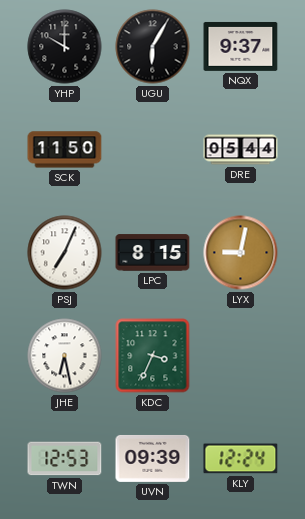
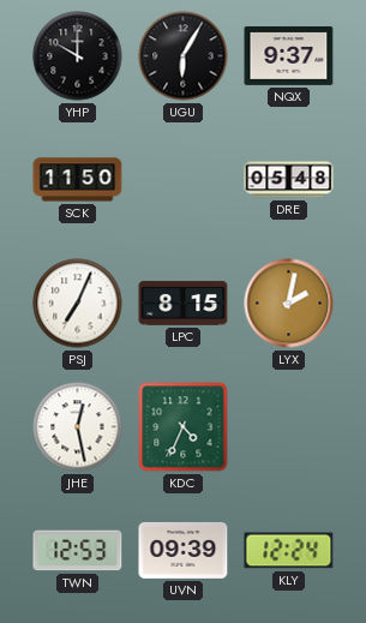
DRE: 05:44 -> 05:48
LYX: 9:02 -> 2:02
JHE: 6:28 -> 12:28
KDC: 3:34 -> 4:34
